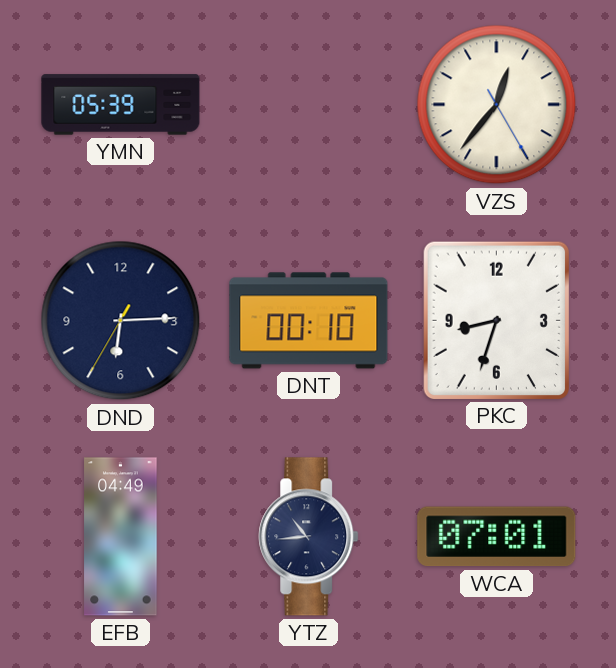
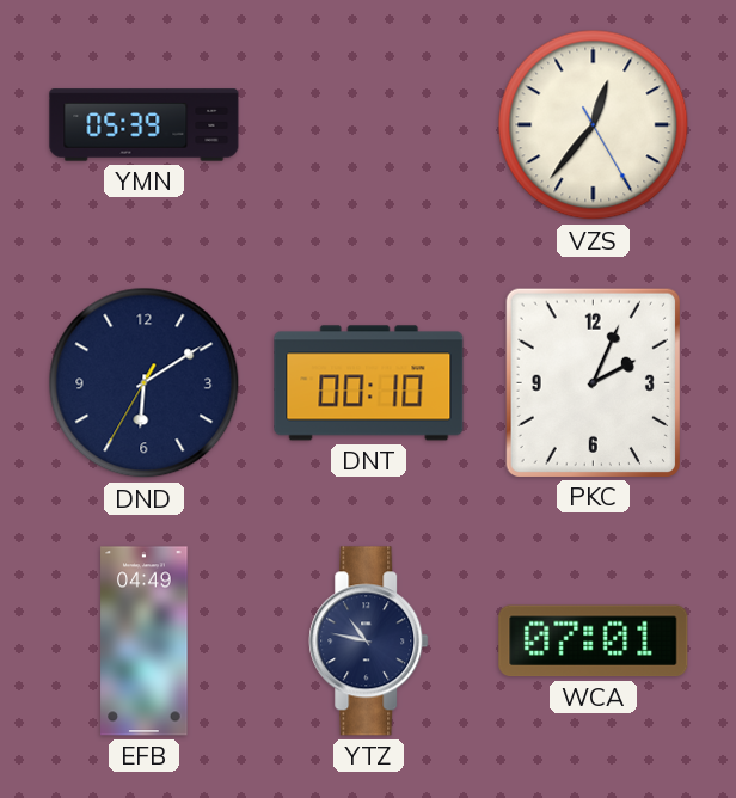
DND: 6:14 -> 6:09
PKC: 8:33 -> 2:04
YTZ: 10:44 -> 10:47
